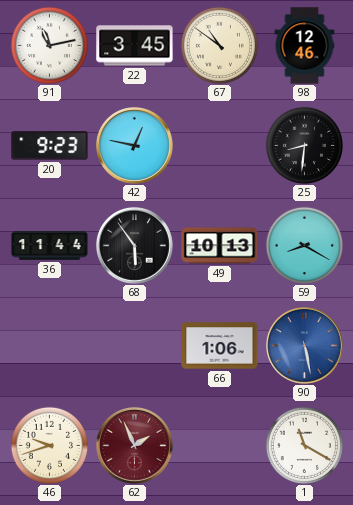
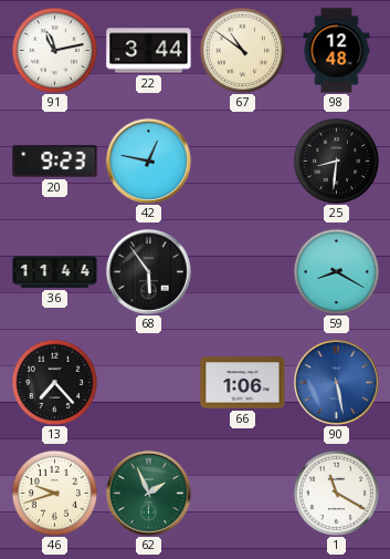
22: 3:45 -> 3:44
98: 12:46 -> 12:48
49: 10:13 -> none
13: none -> 7:23
62 dial: burgundy -> green
